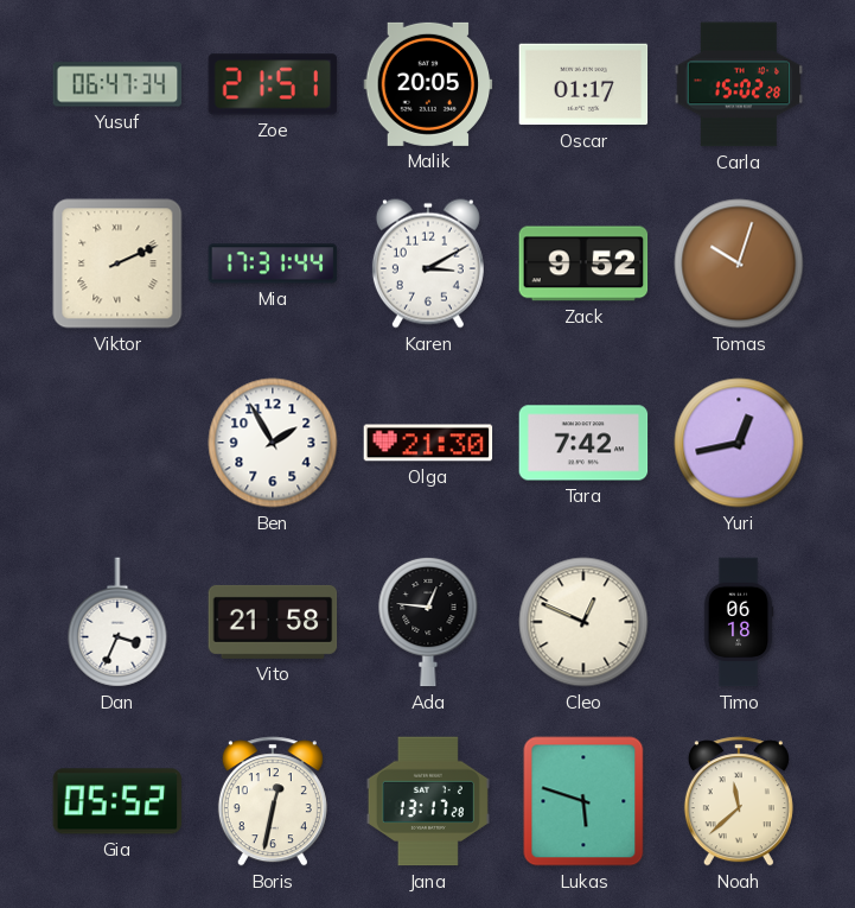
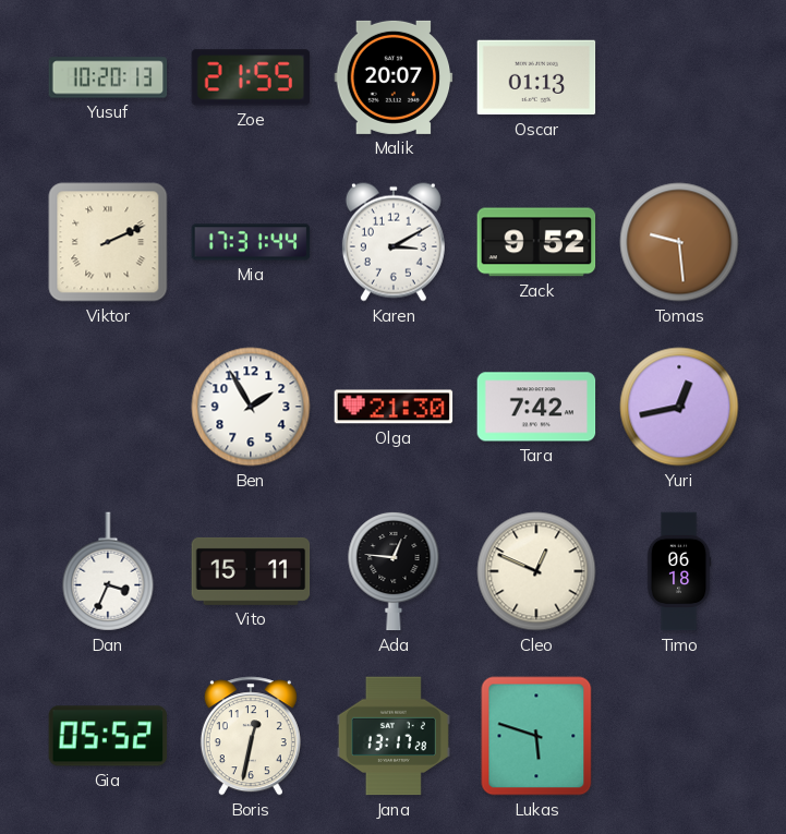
Yusuf: 06:47 -> 10:20
Zoe: 21:51 -> 21:55
Malik: 20:05 -> 20:07
Oscar: 01:17 -> 01:13
Carla: 15:02 -> none
Tomas: 10:03 -> 9:29
Vito: 21:58 -> 15:11
Noah: 11:38 -> none
